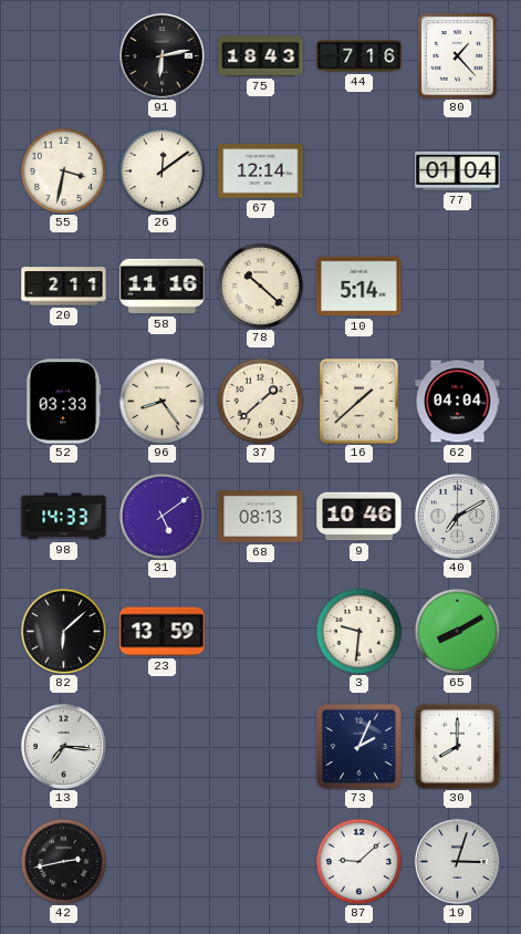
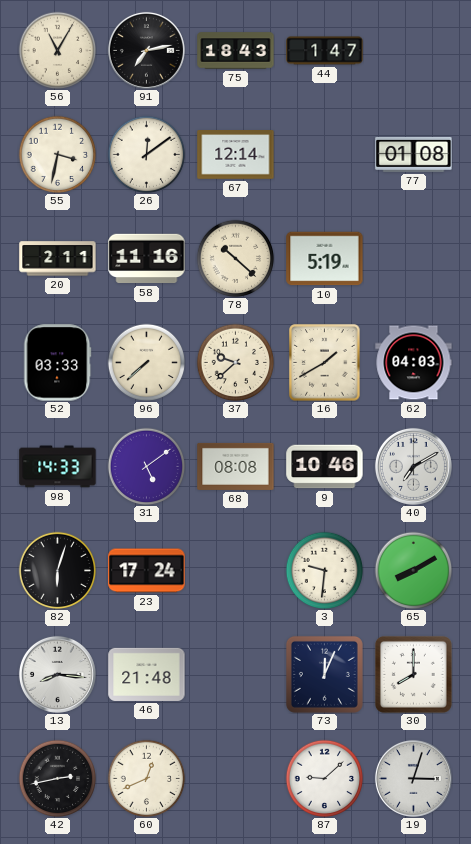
56: none -> 11:05
91: 6:13 -> 7:13
44: 7:16 -> 1:47
80: 1:23 -> none
77: 01:04 -> 01:08
10: 5:14 -> 5:19
96: 8:24 -> 7:38
37: 1:38 -> 9:38
16: 1:38 -> 1:40
62: 04:04 -> 04:03
68: 08:13 -> 08:08
82: 6:08 -> 6:03
23: 13:59 -> 17:24
13: 7:16 -> 8:16
46: none -> 21:48
73: 2:04 -> 12:04
60: none -> 12:41
